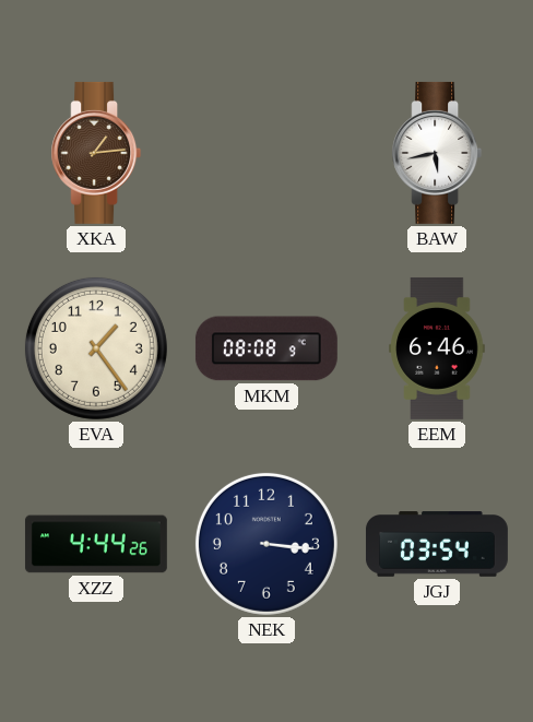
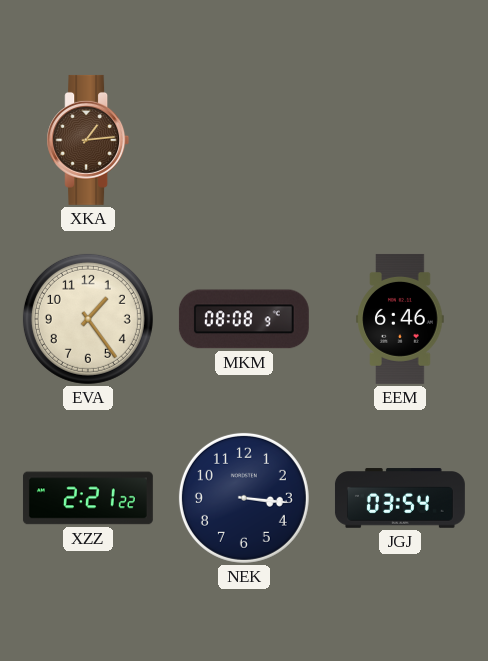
BAW: 5:43 -> none
XZZ: 4:44 -> 2:21
